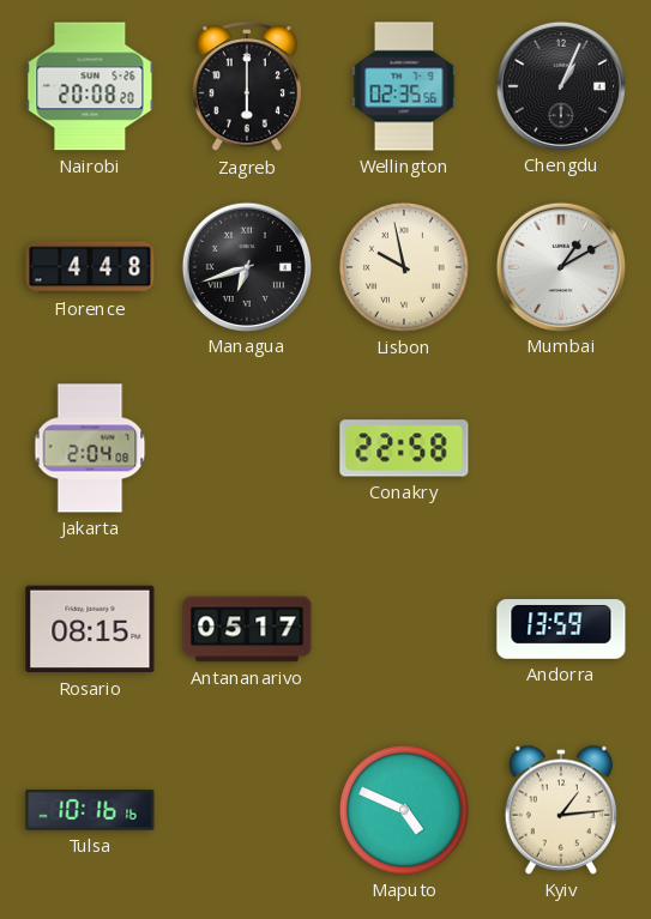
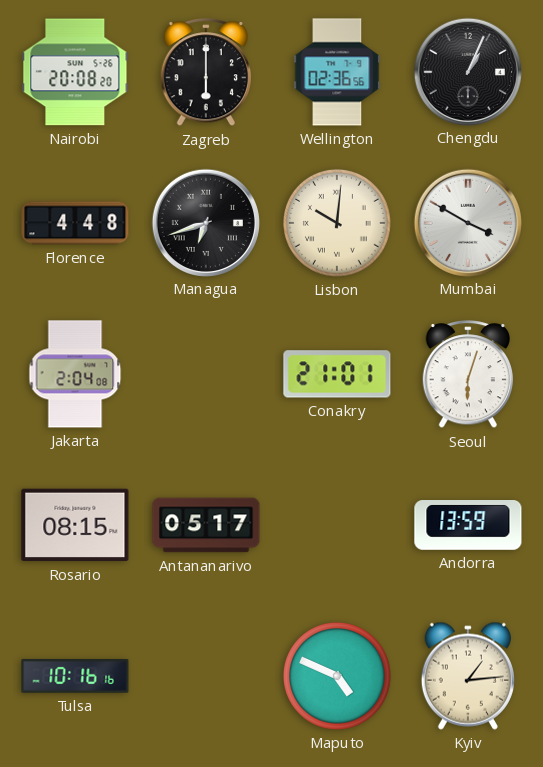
Wellington: 02:35 -> 02:36
Lisbon: 9:58 -> 10:01
Mumbai: 1:10 -> 3:50
Conakry: 22:58 -> 21:01
Seoul: none -> 6:03
